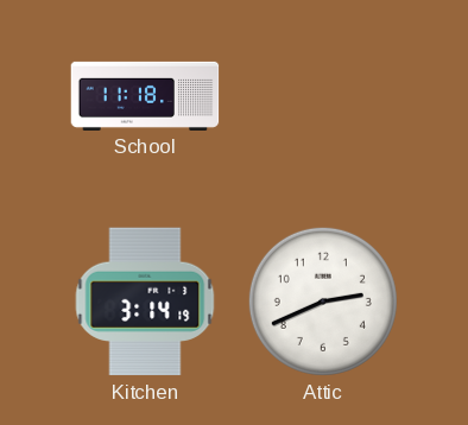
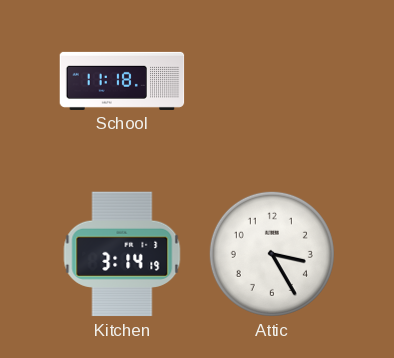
Attic: 2:41 -> 3:25
